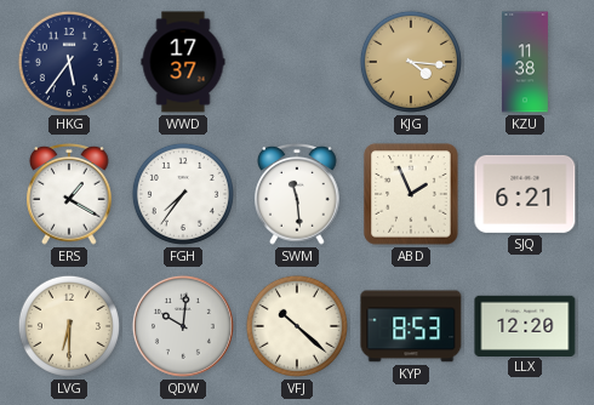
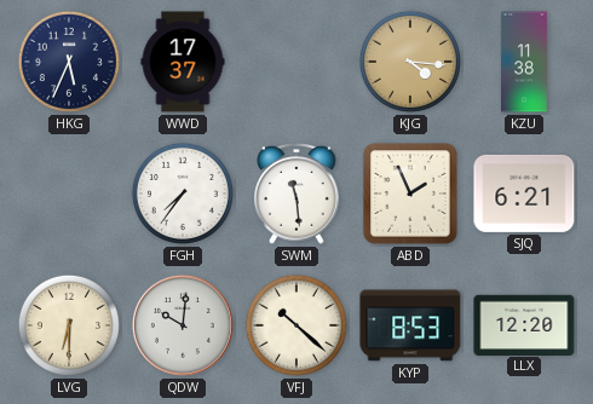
HKG: 5:36 -> 5:34
ERS: 1:20 -> none
